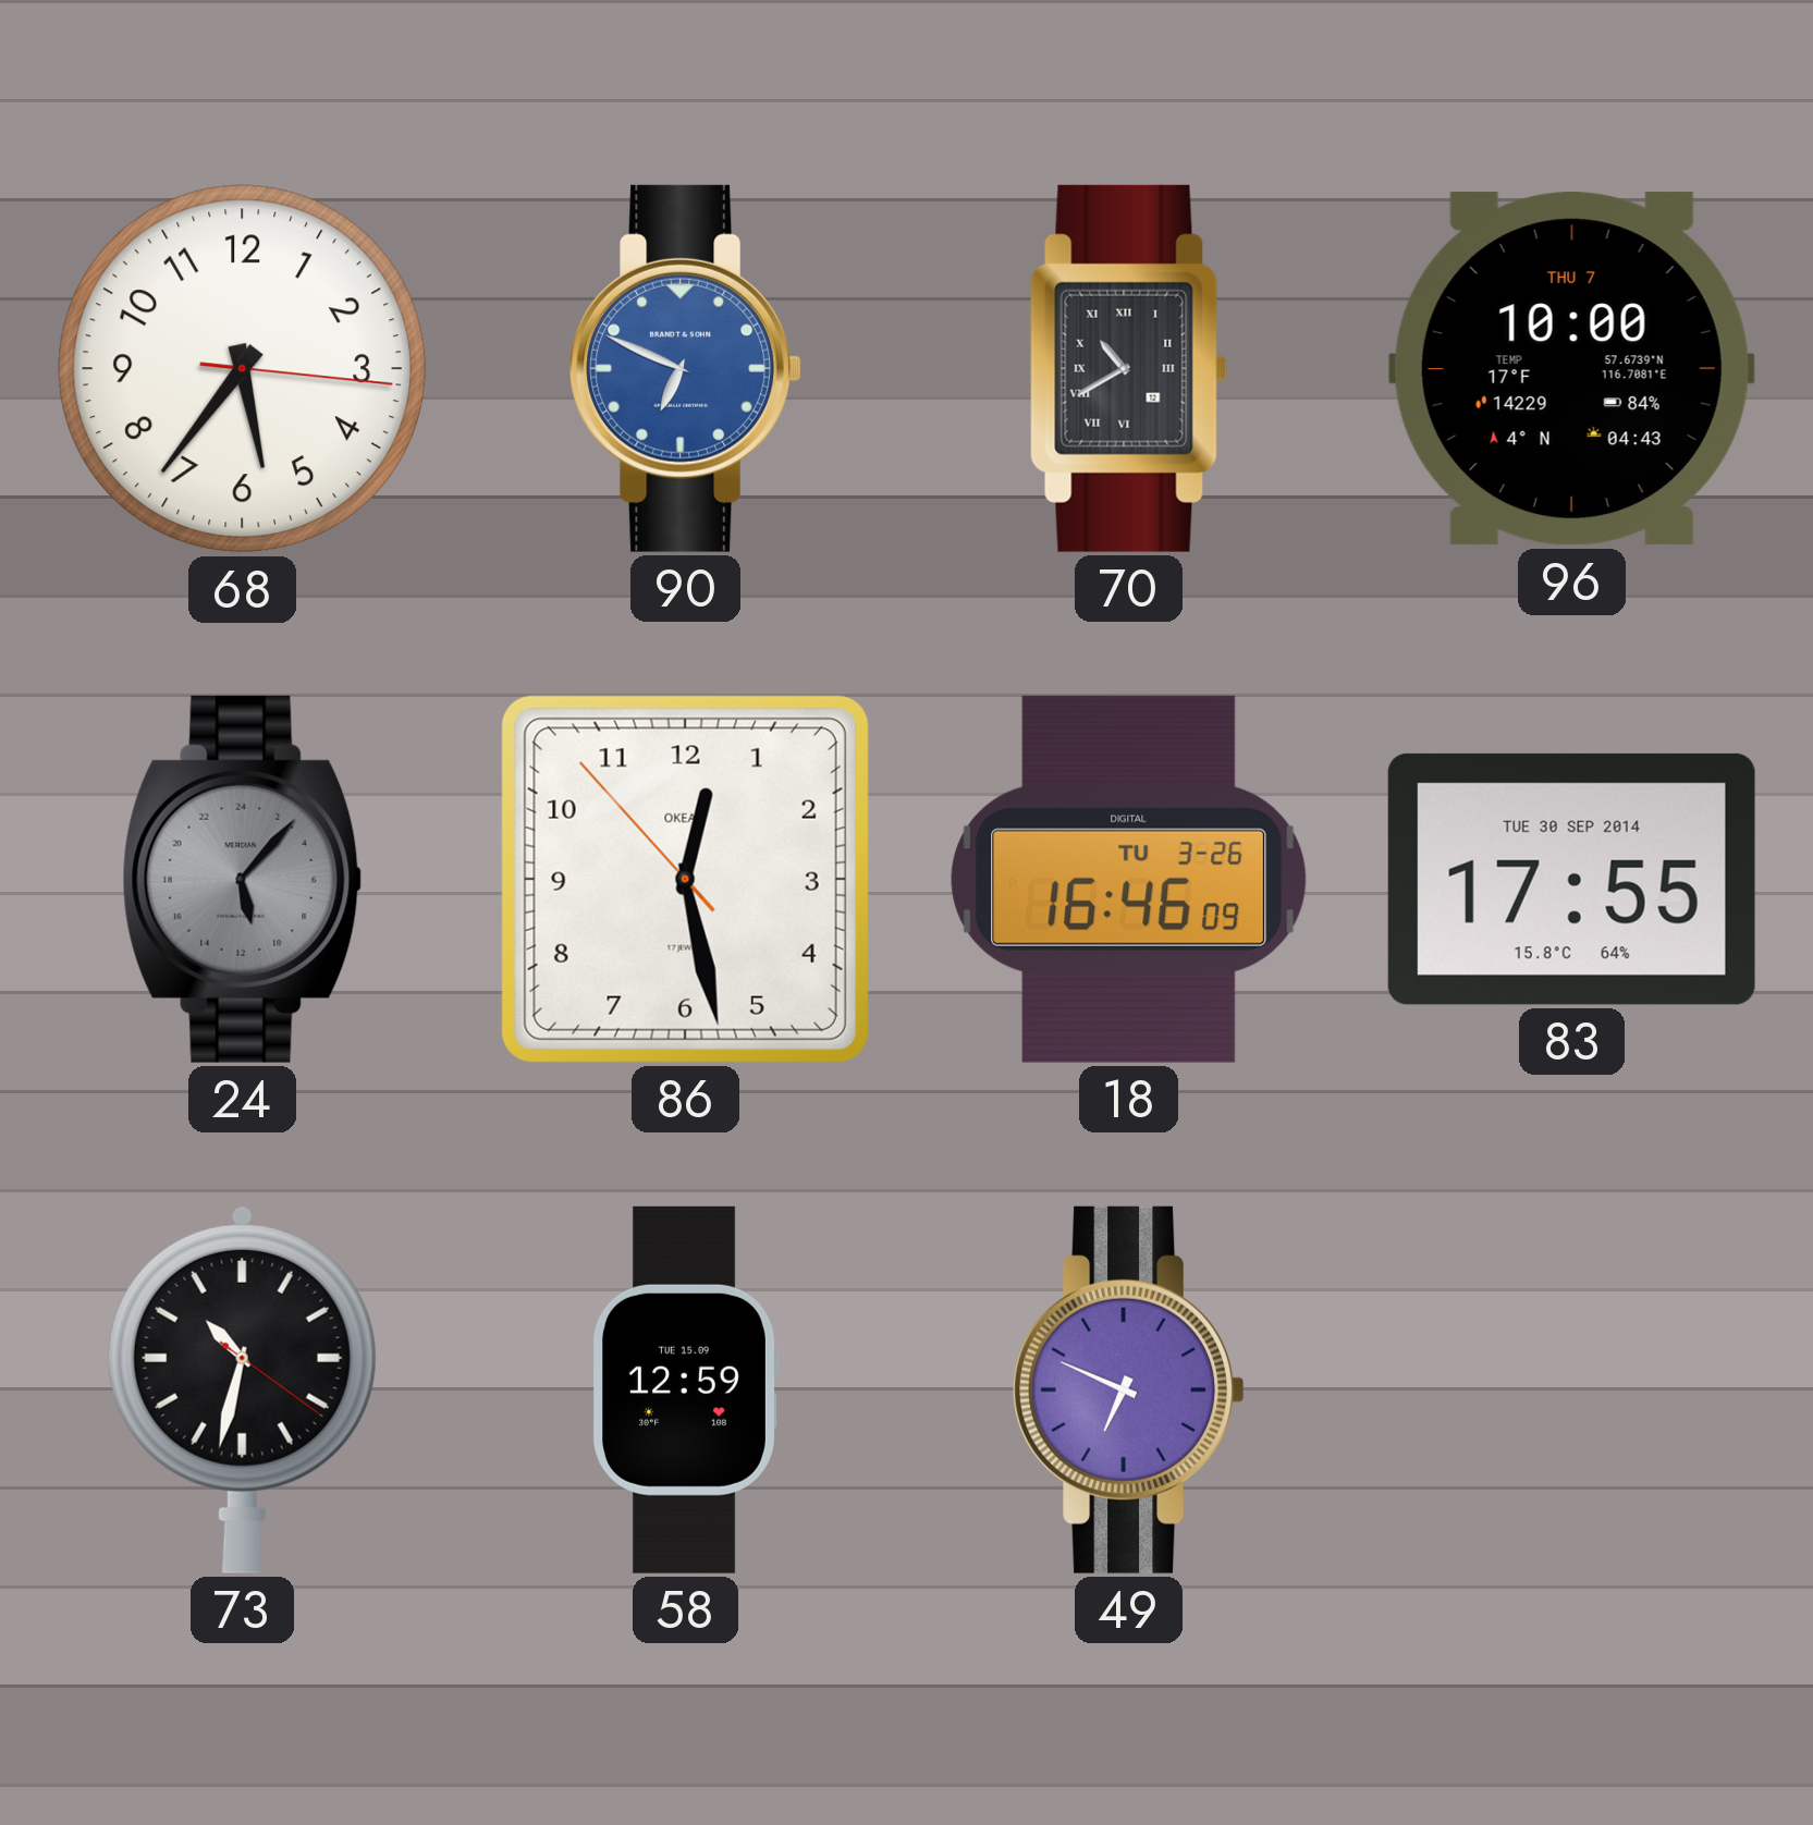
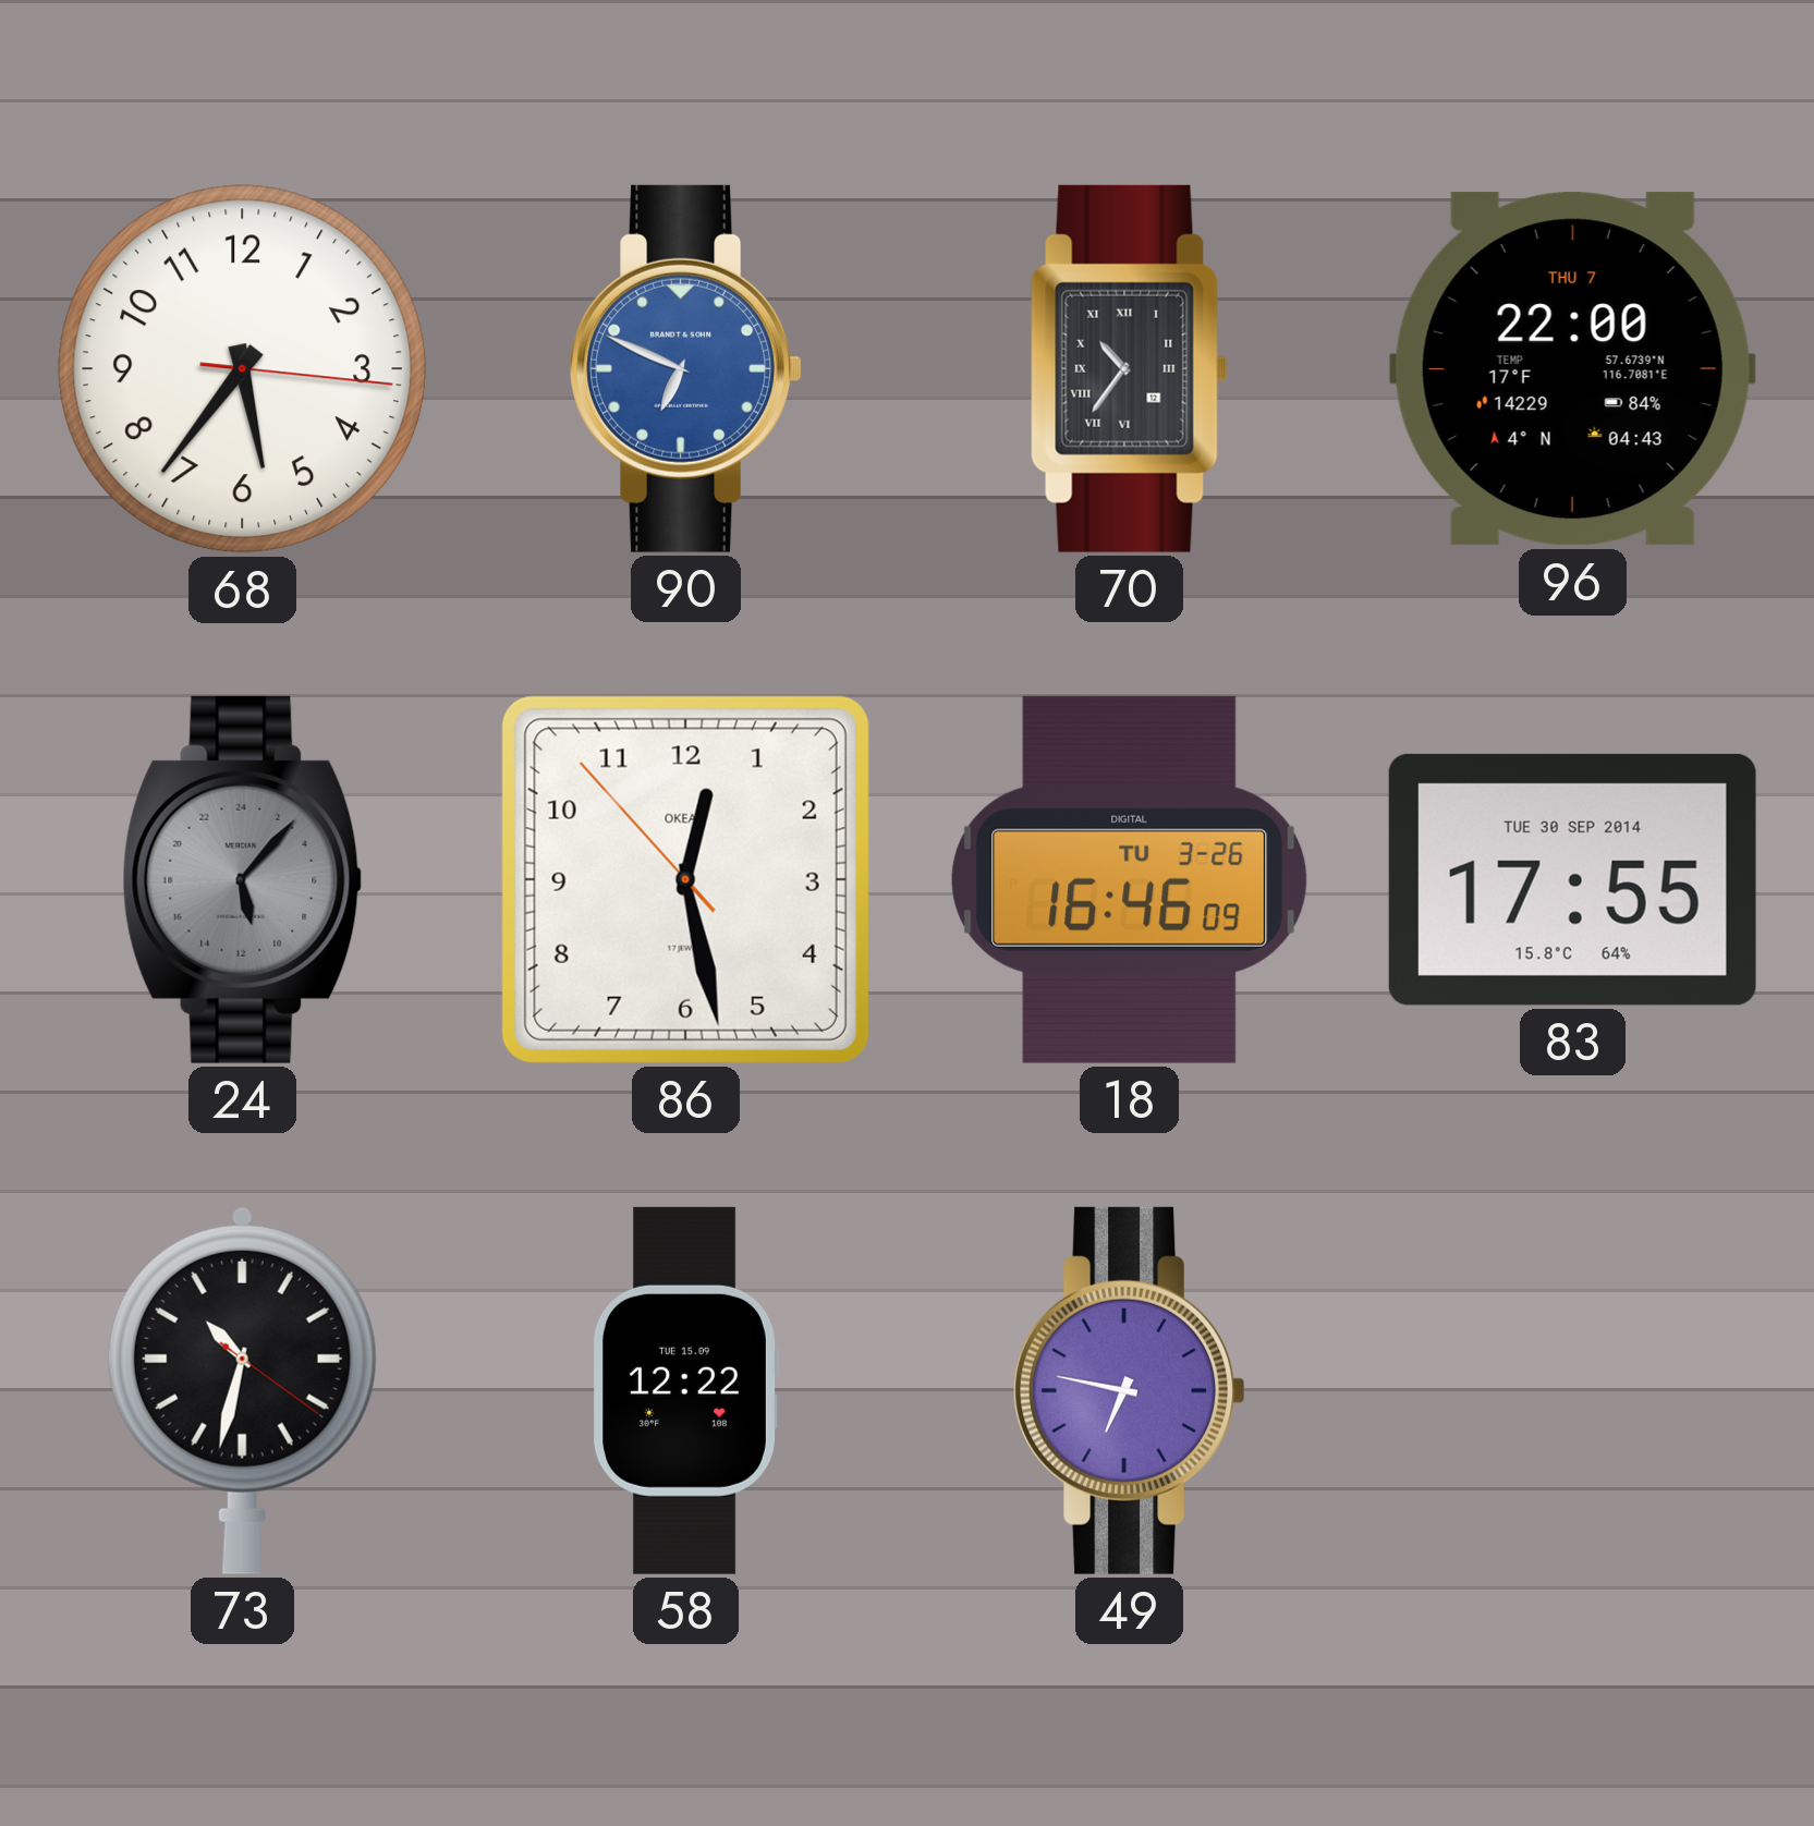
70: 10:40 -> 10:36
96: 10:00 -> 22:00
58: 12:59 -> 12:22
49: 6:49 -> 6:47
